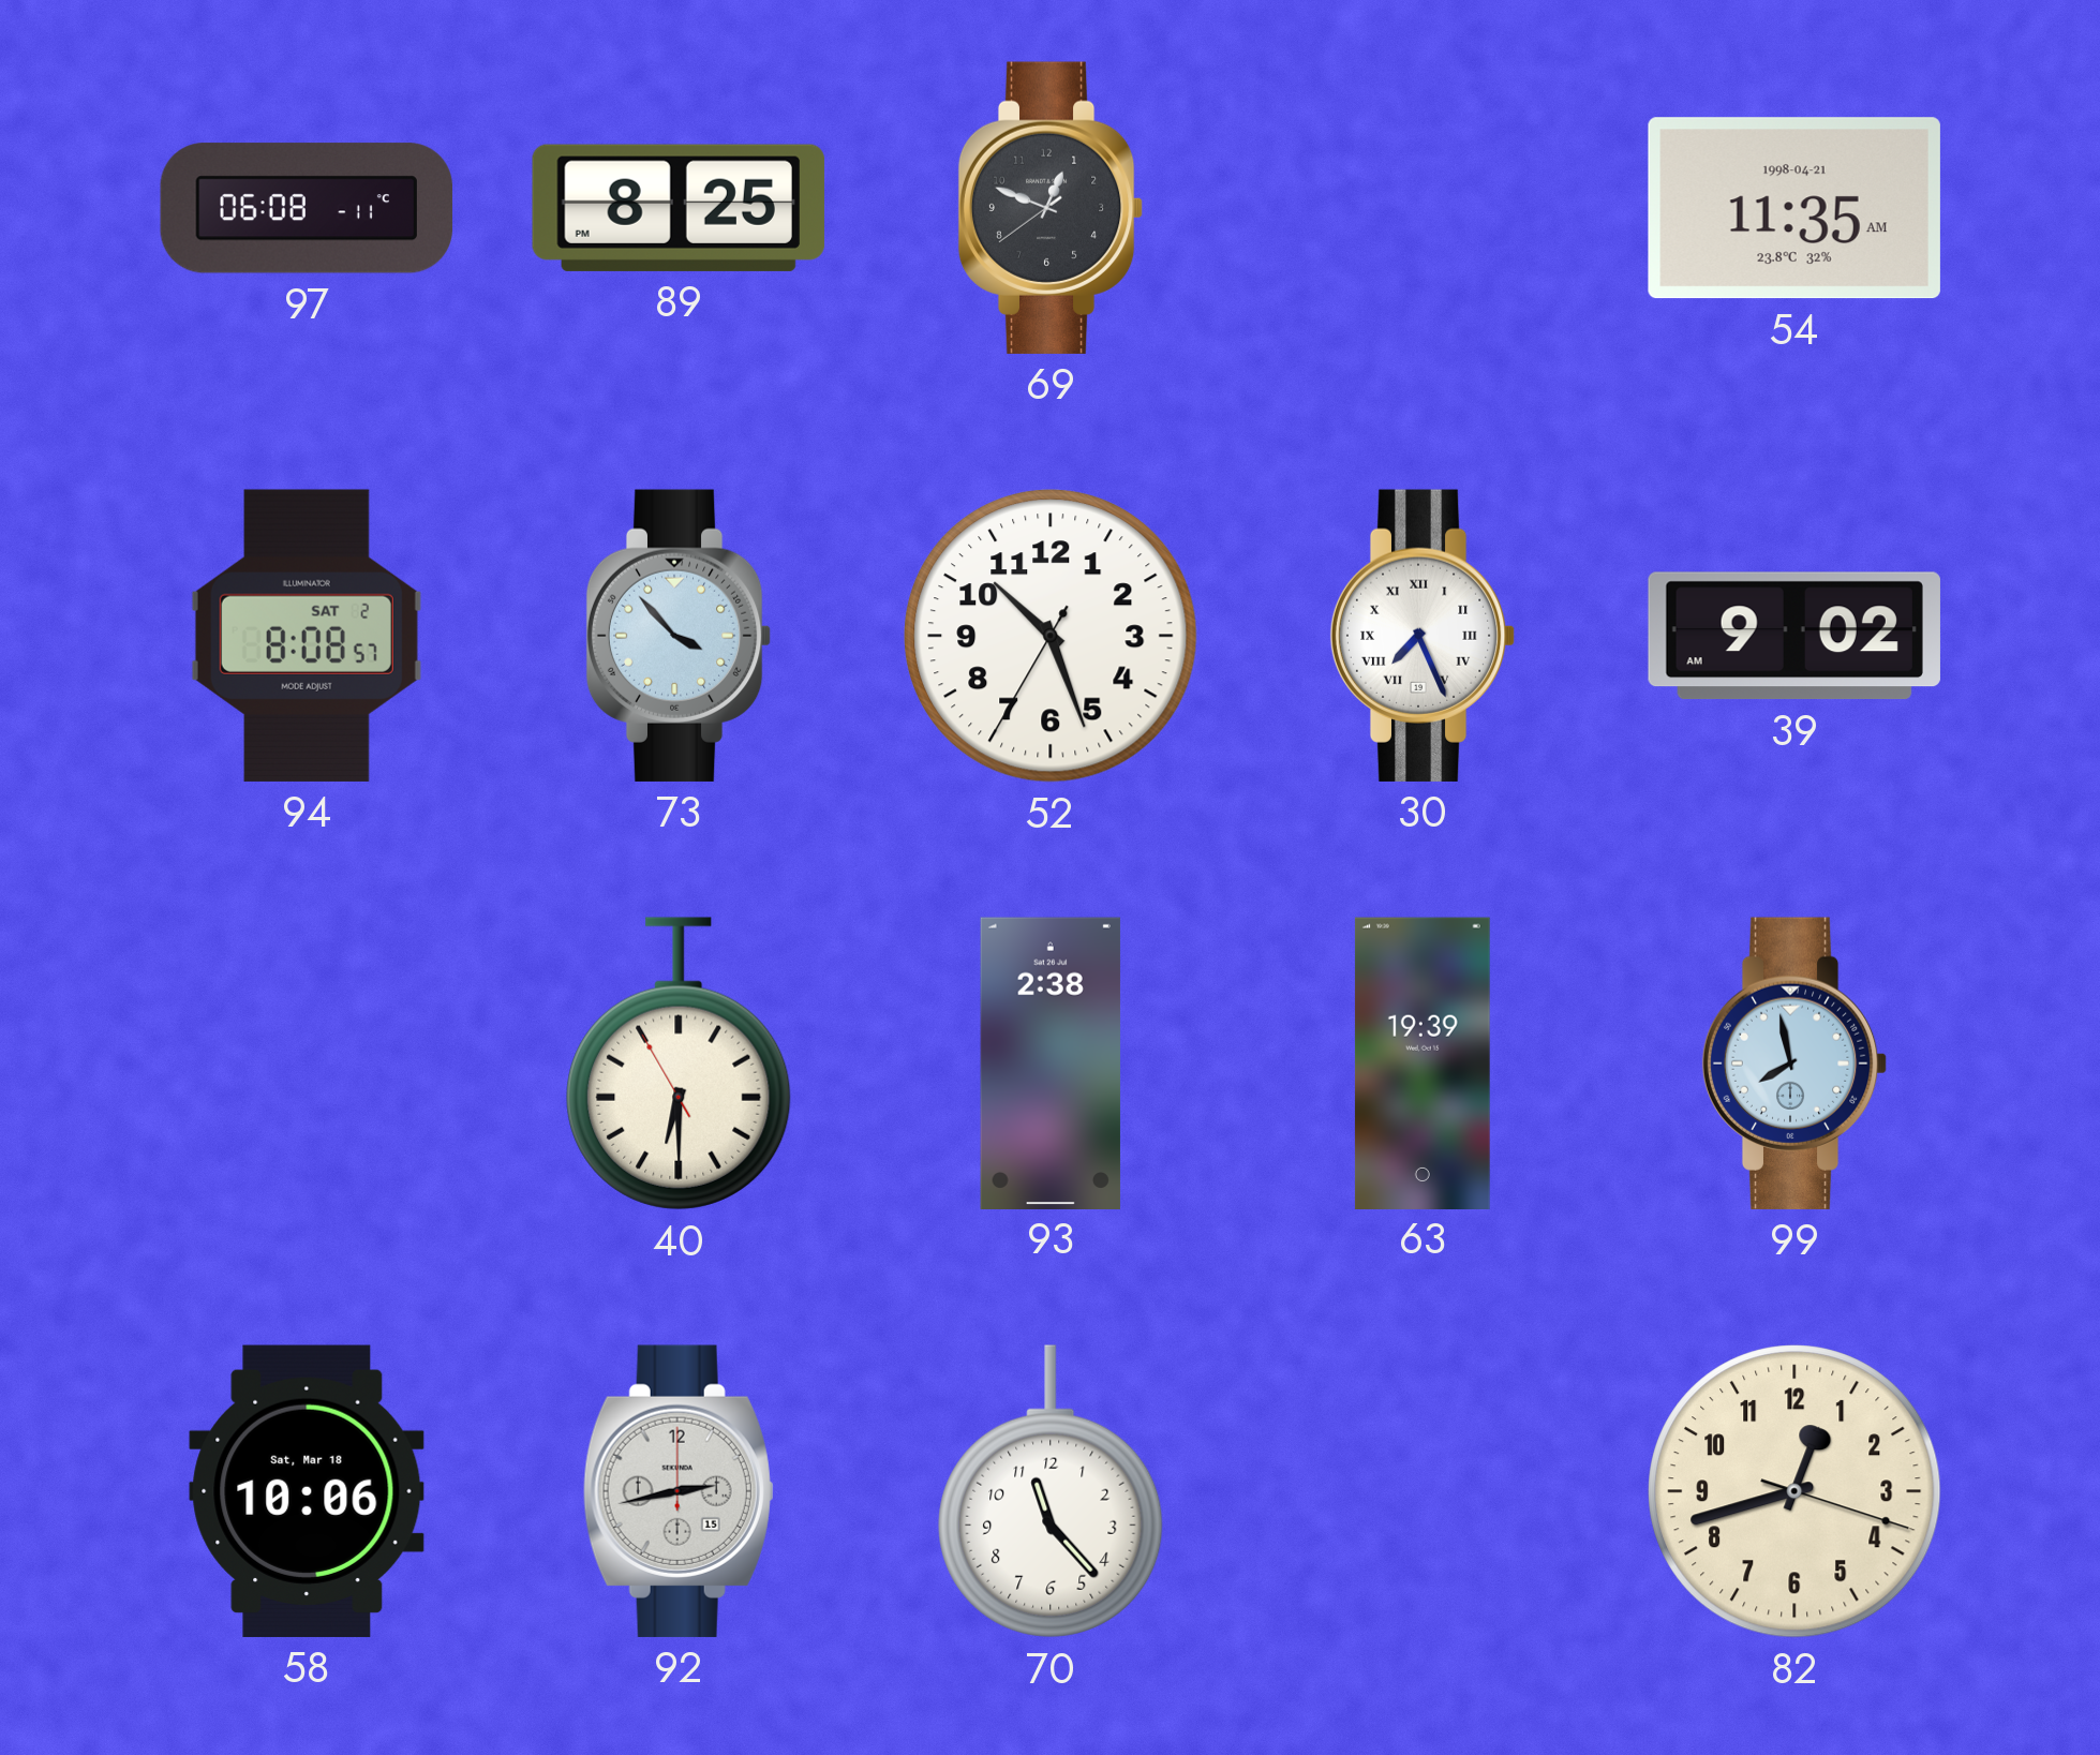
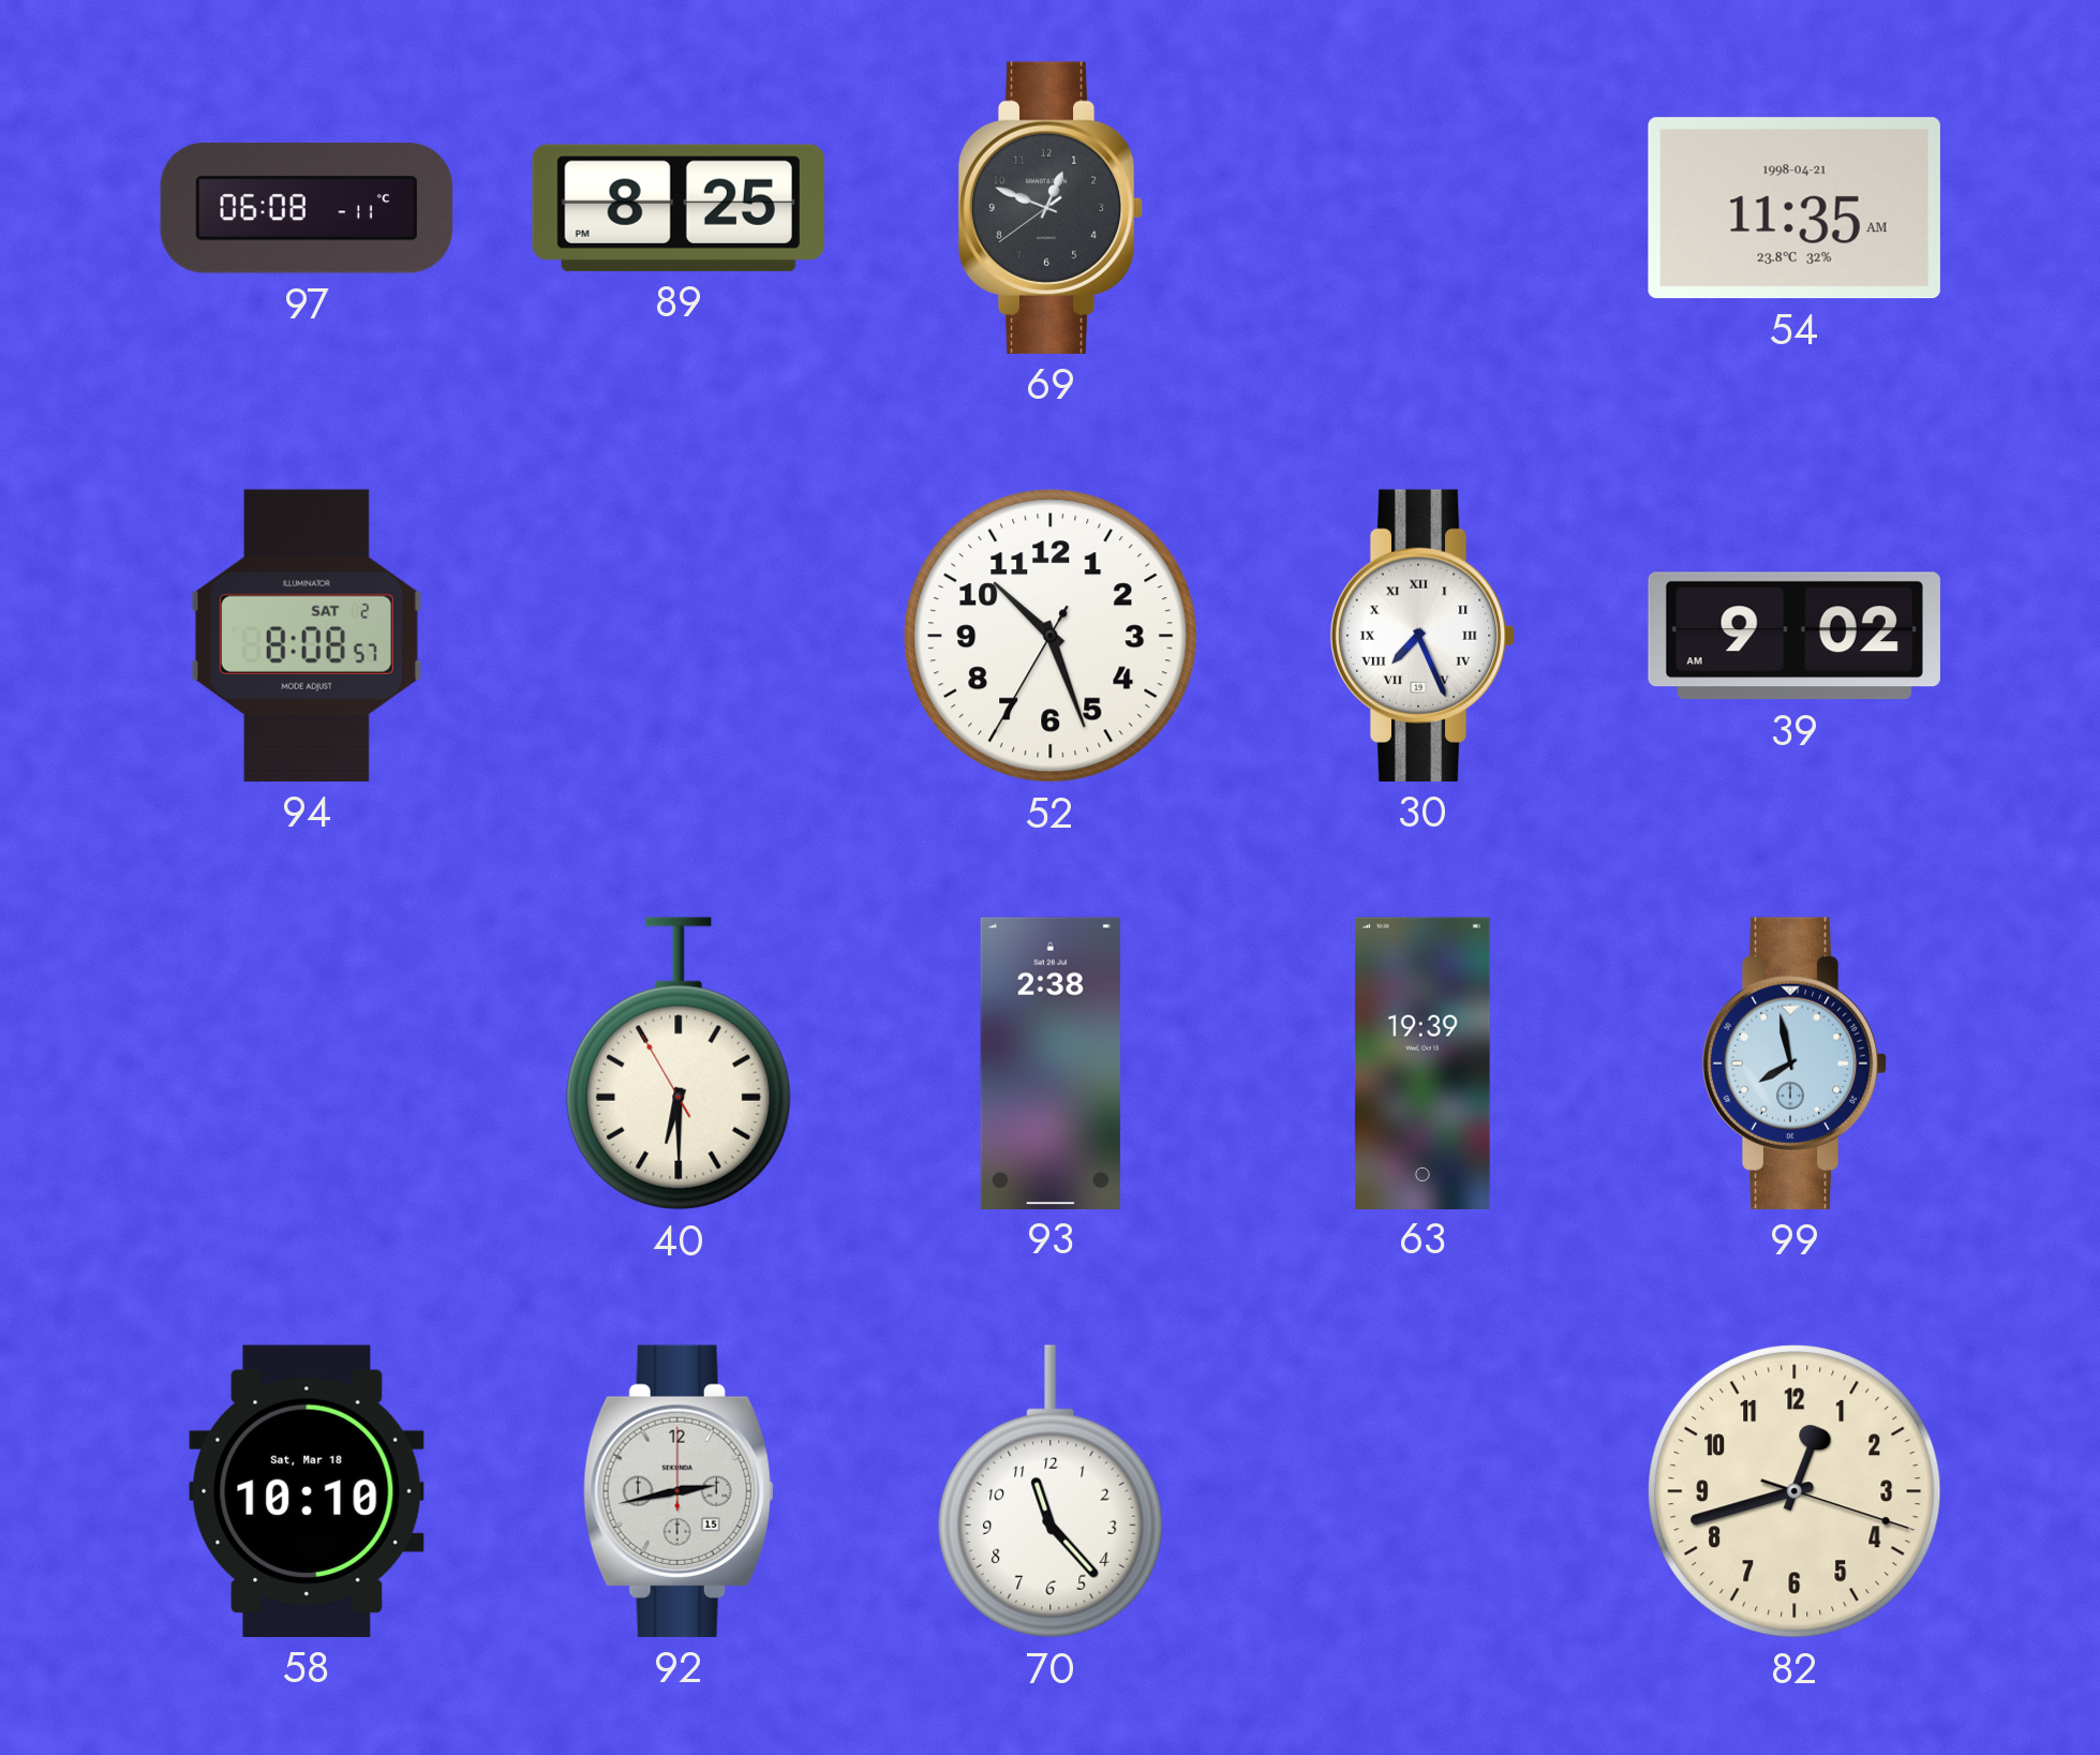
73: 3:53 -> none
58: 10:06 -> 10:10
